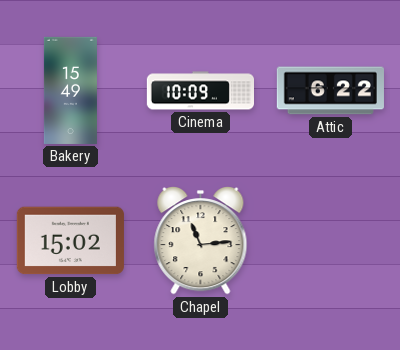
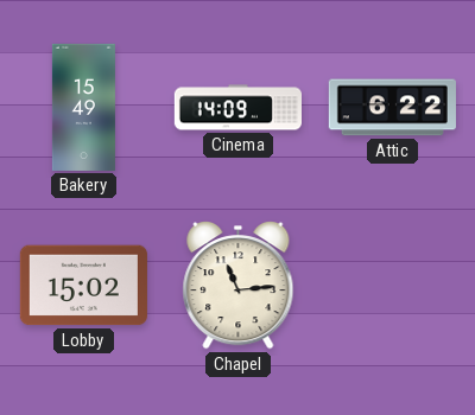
Cinema: 10:09 -> 14:09
